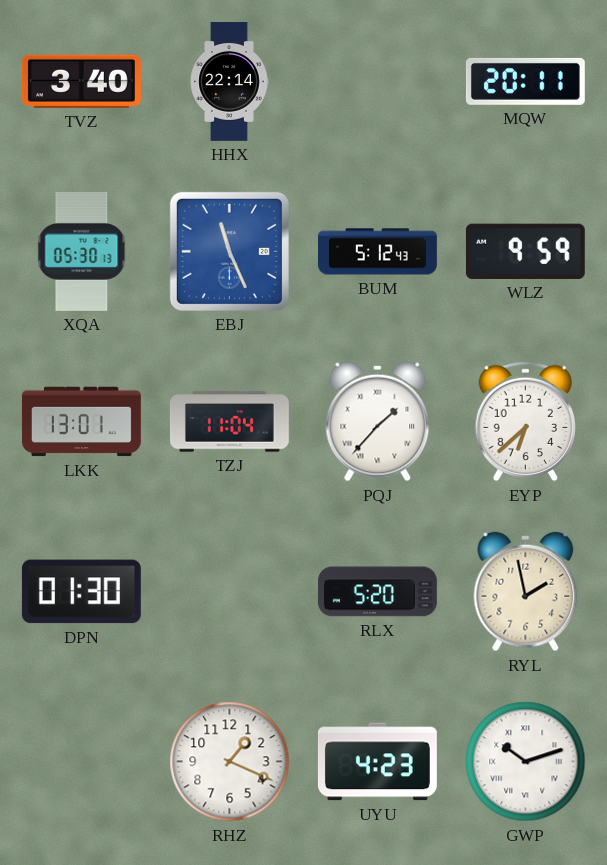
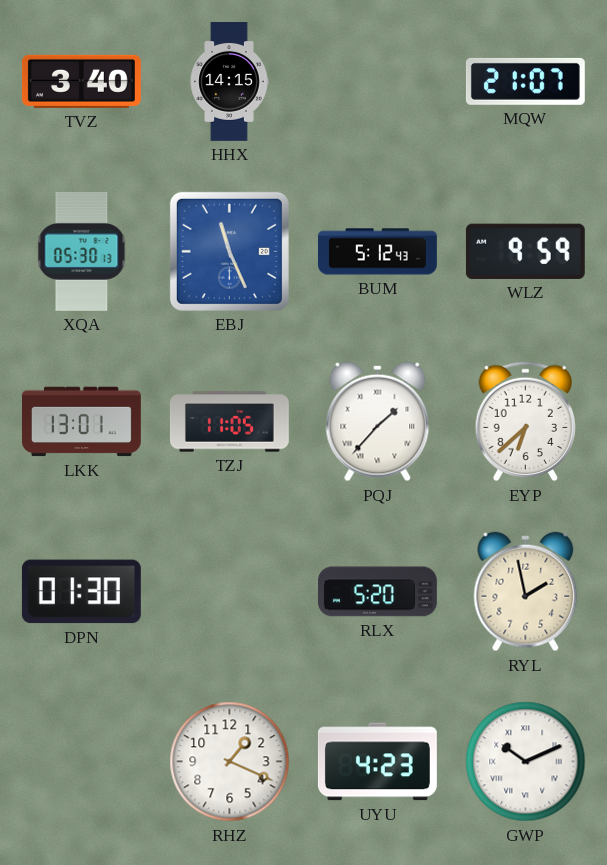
HHX: 22:14 -> 14:15
MQW: 20:11 -> 21:07
TZJ: 11:04 -> 11:05
GWP: 10:12 -> 10:11
